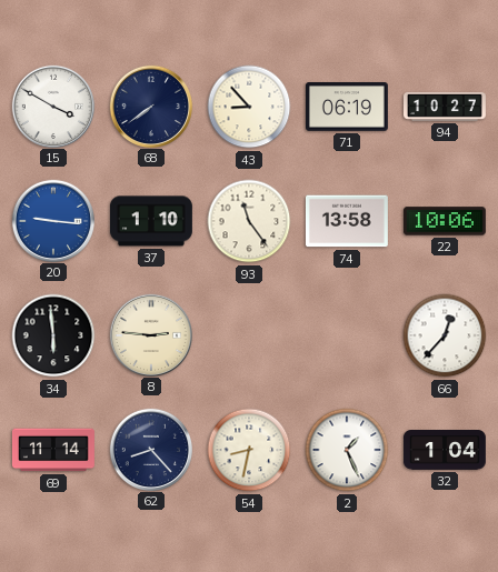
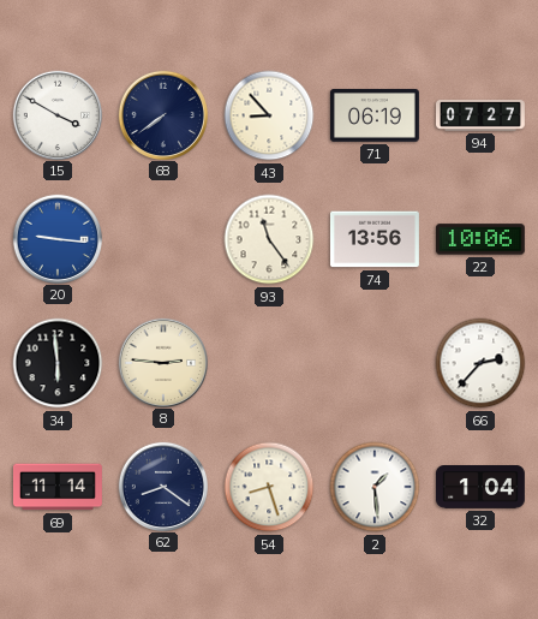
94: 10:27 -> 07:27
37: 1:10 -> none
74: 13:58 -> 13:56
66: 12:37 -> 2:37
62: 8:23 -> 8:21
54: 8:32 -> 8:27
2: 1:26 -> 1:29
